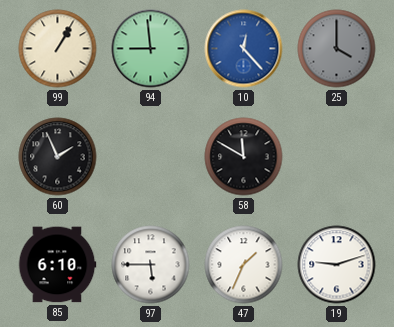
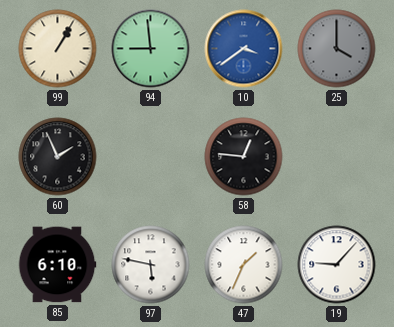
10: 12:23 -> 3:39
58: 11:50 -> 12:46
97: 5:45 -> 5:47
19: 9:12 -> 9:07
